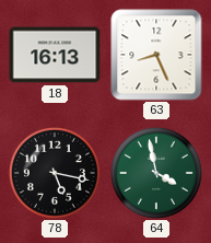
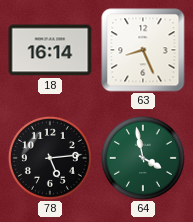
18: 16:13 -> 16:14
78: 5:17 -> 5:14
